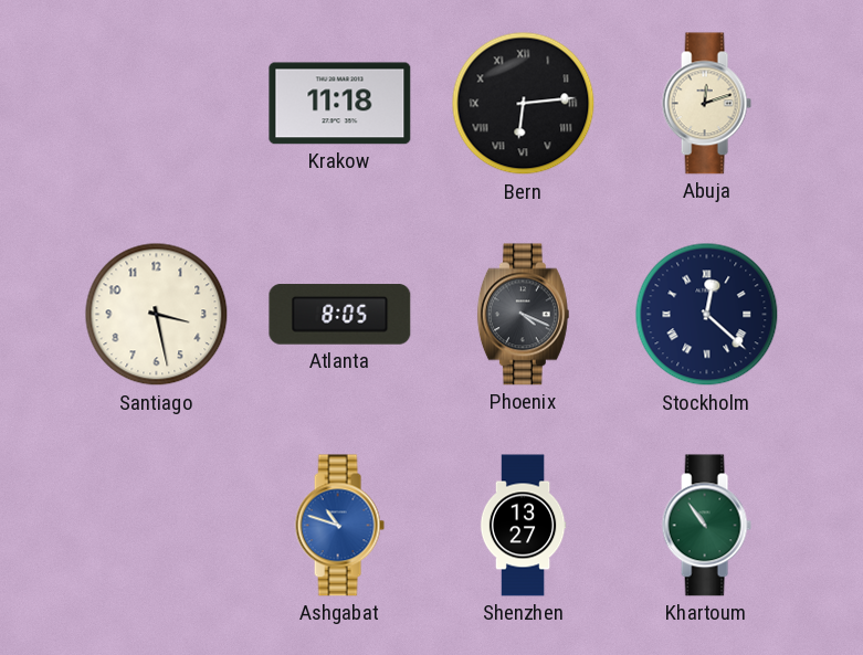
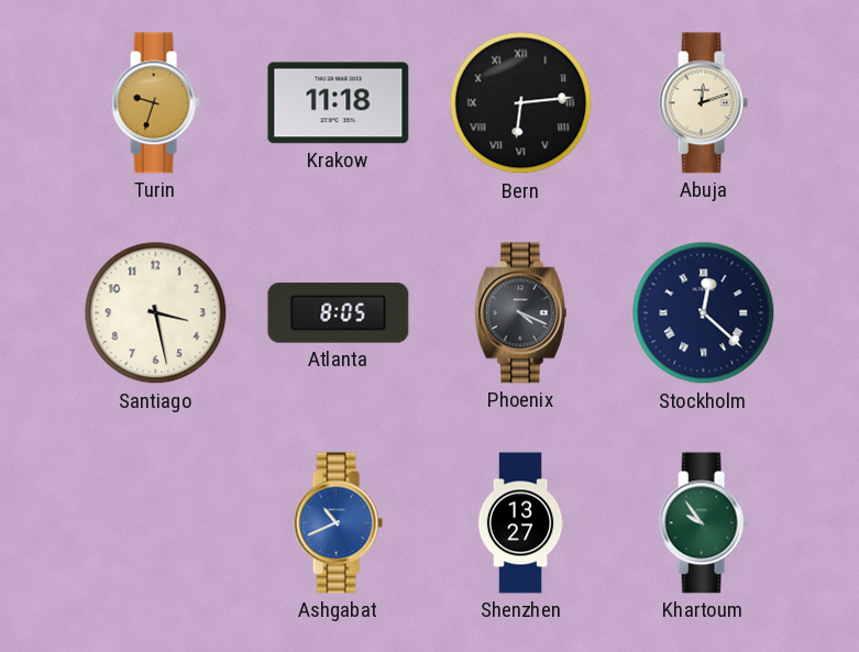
Turin: none -> 9:33
Ashgabat: 10:48 -> 10:41
Khartoum: 10:54 -> 9:54
